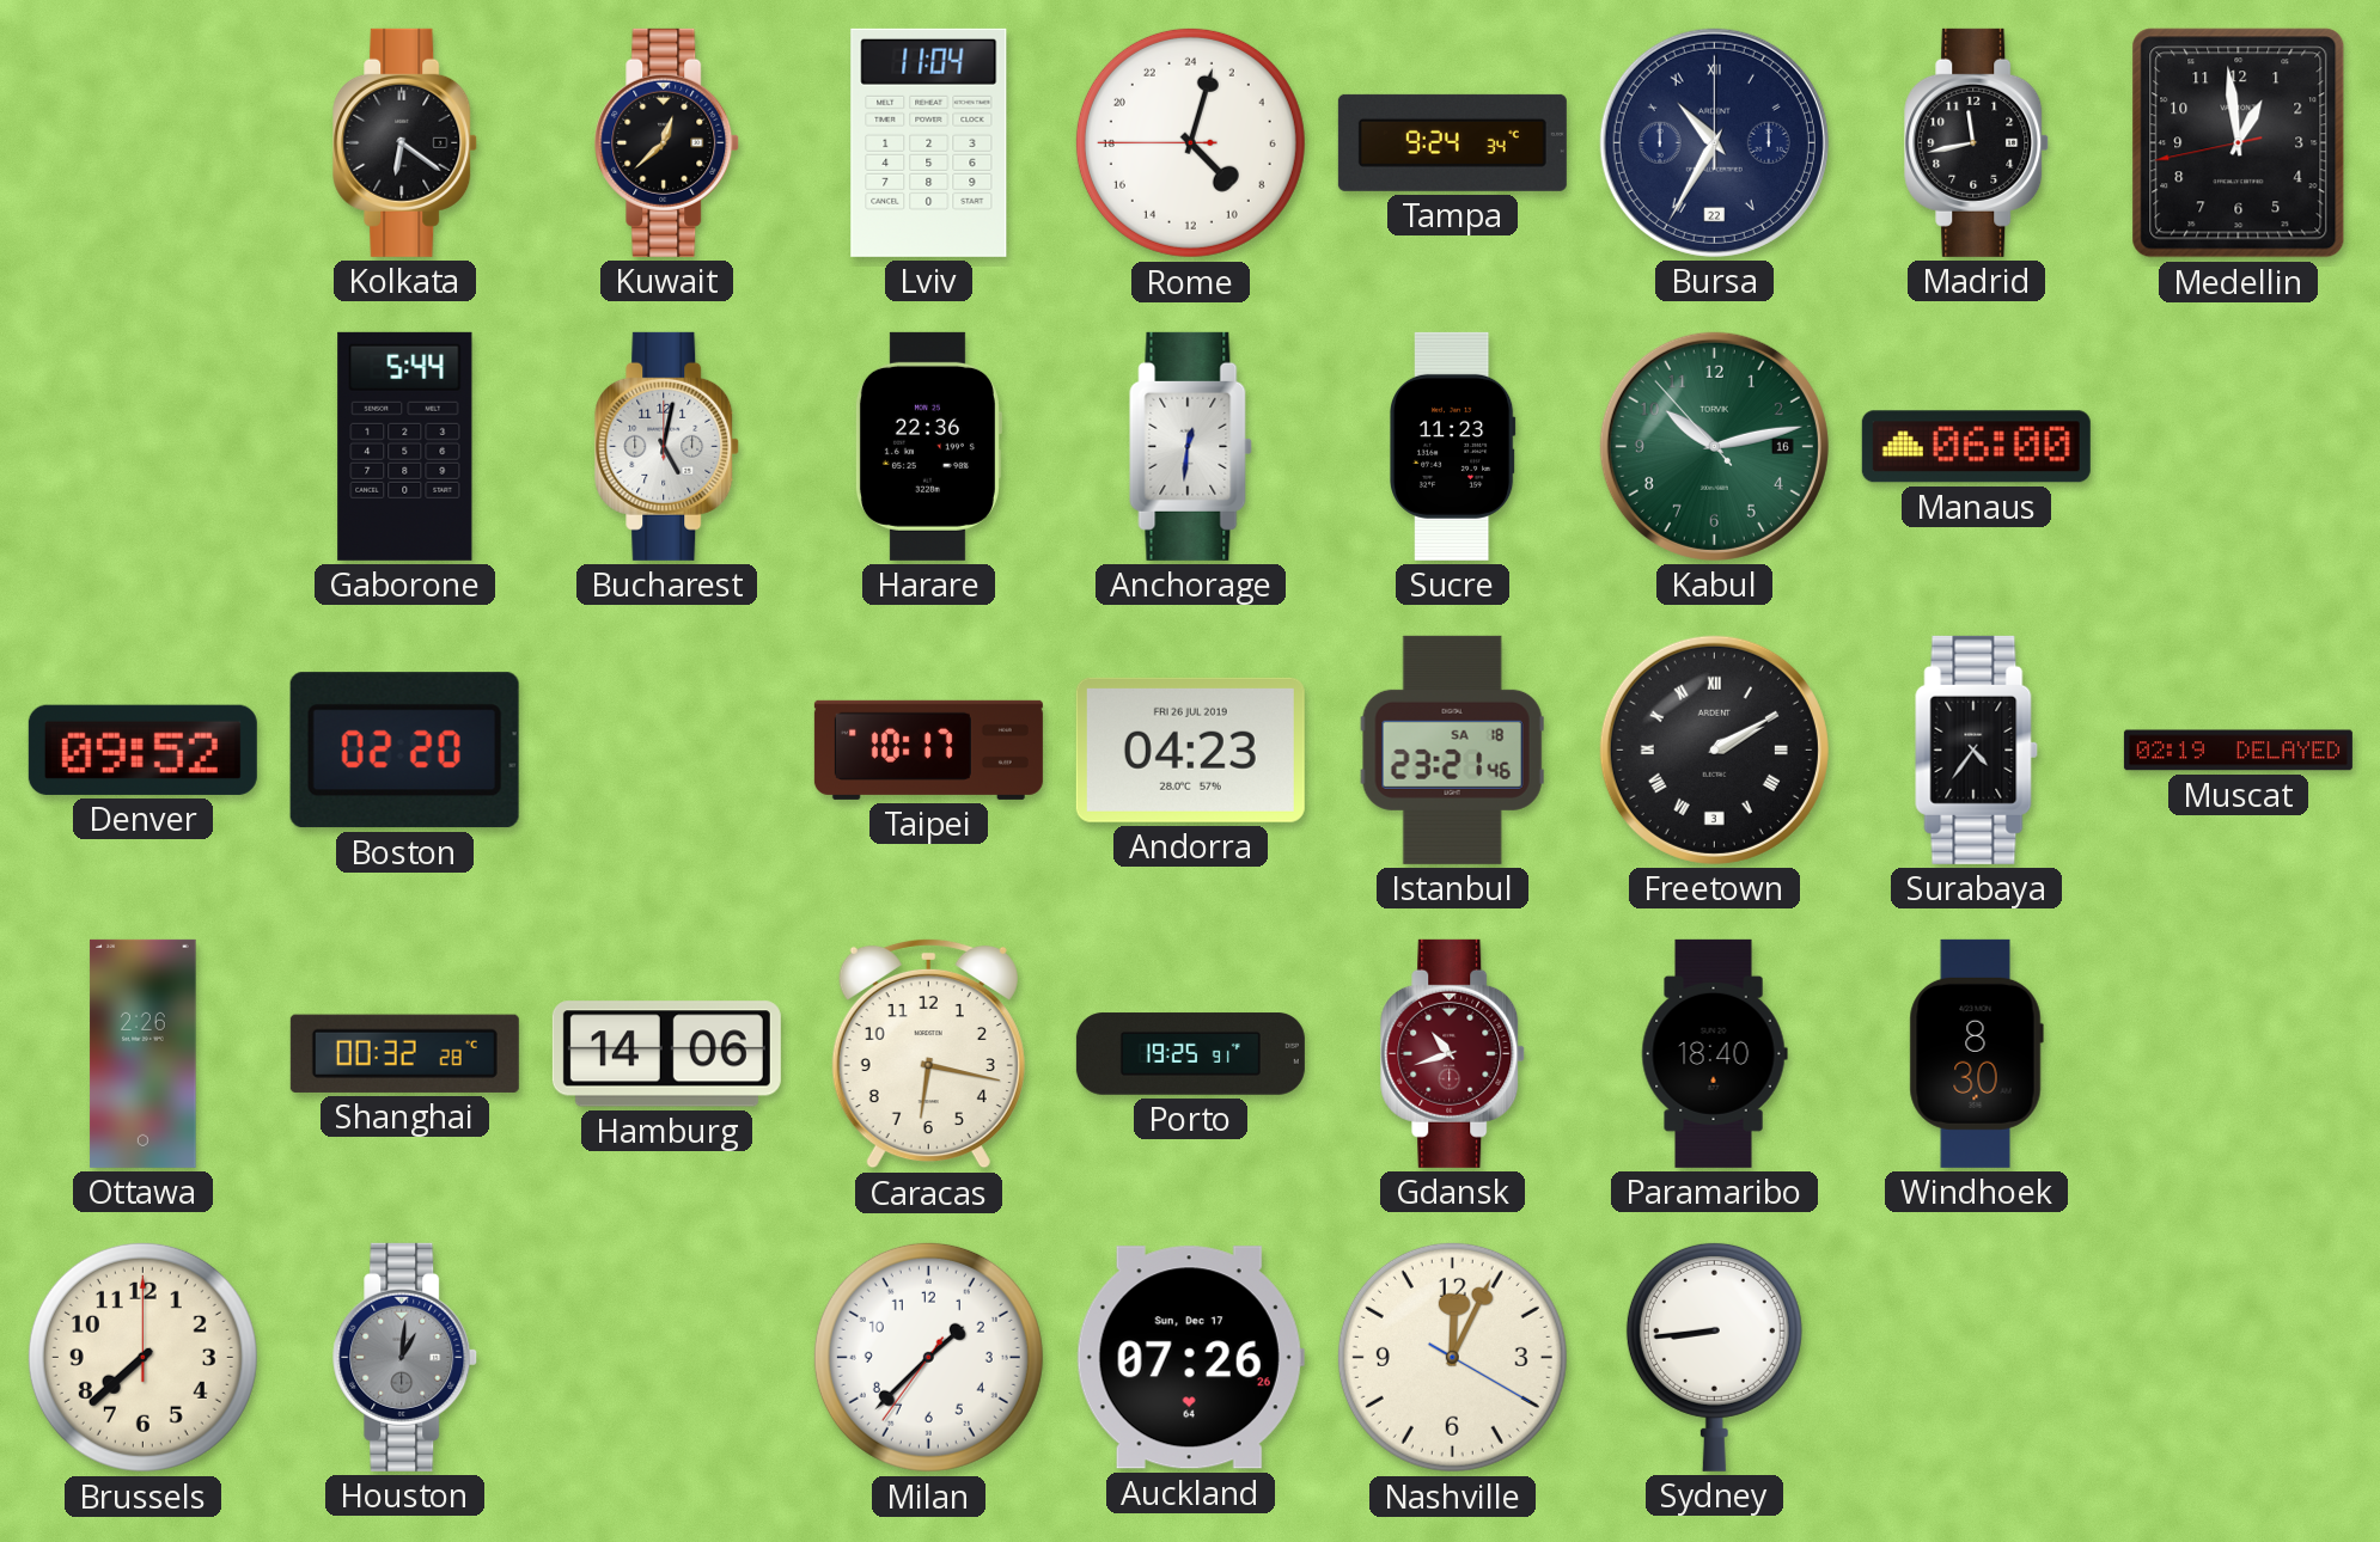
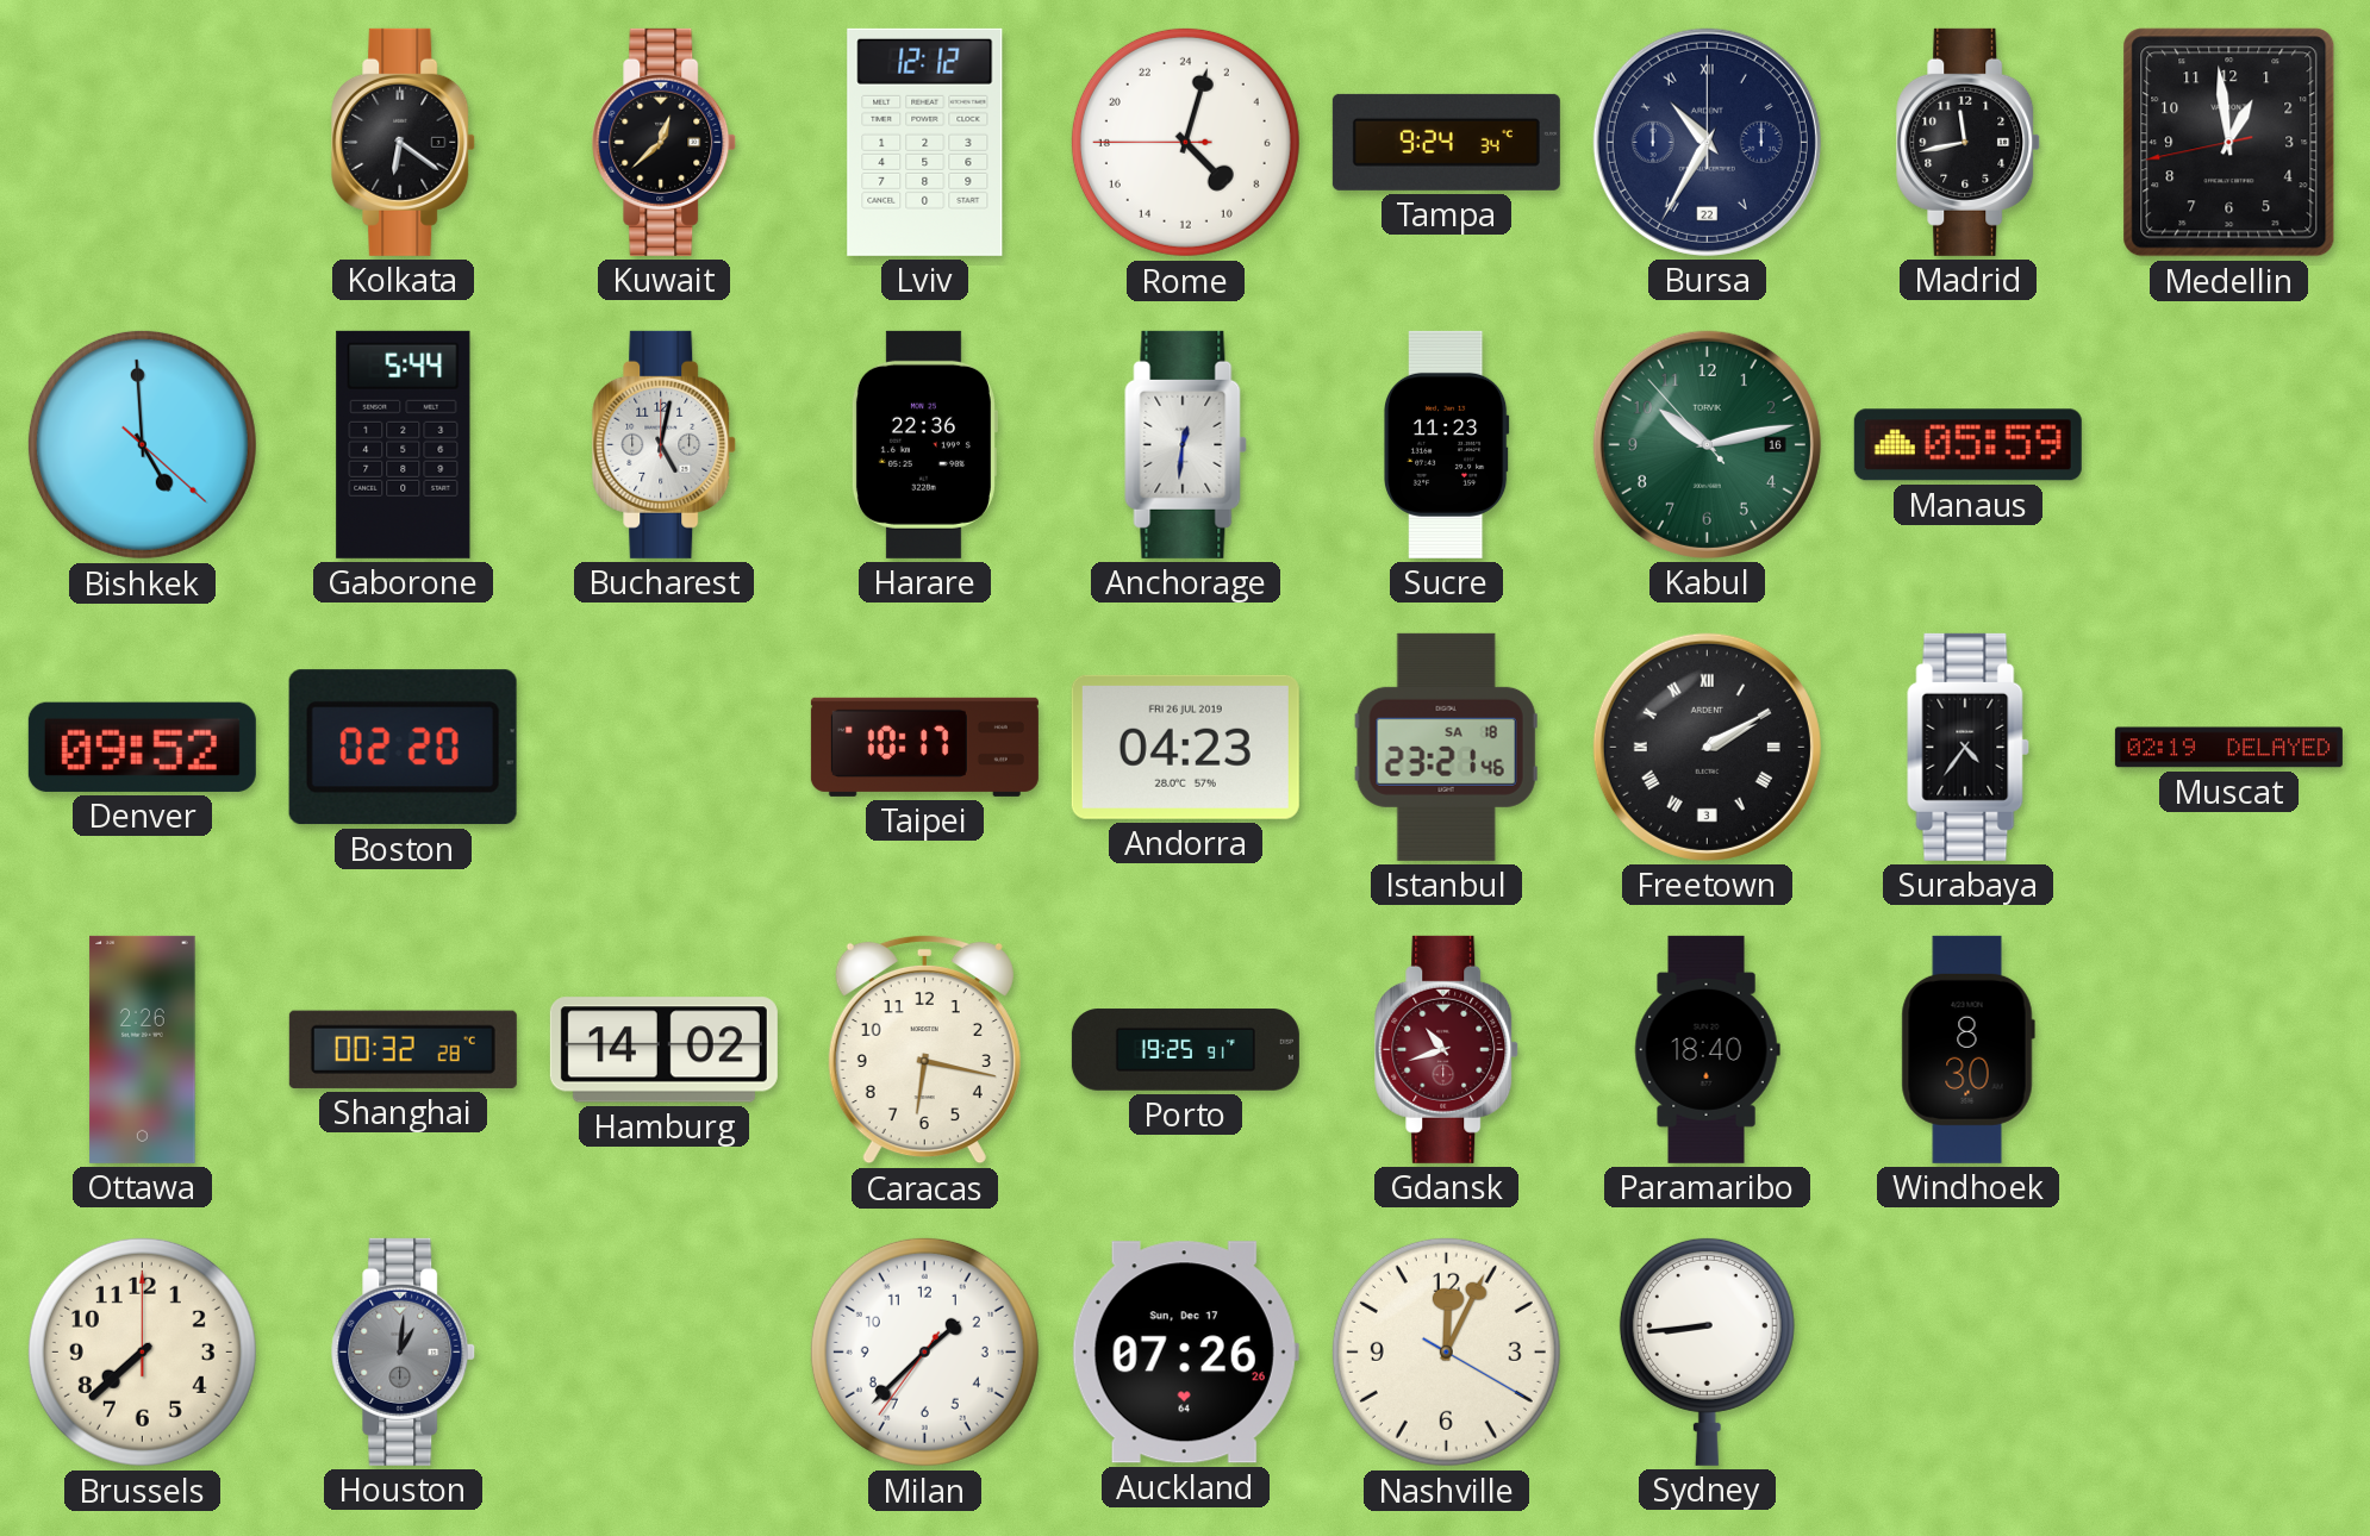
Lviv: 11:04 -> 12:12
Bishkek: none -> 4:59
Manaus: 06:00 -> 05:59
Hamburg: 14:06 -> 14:02
